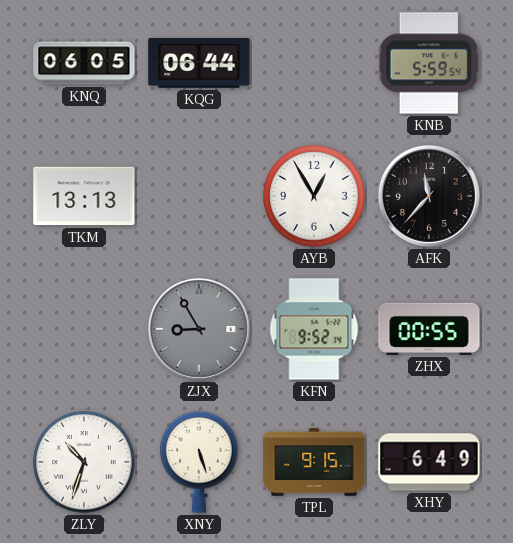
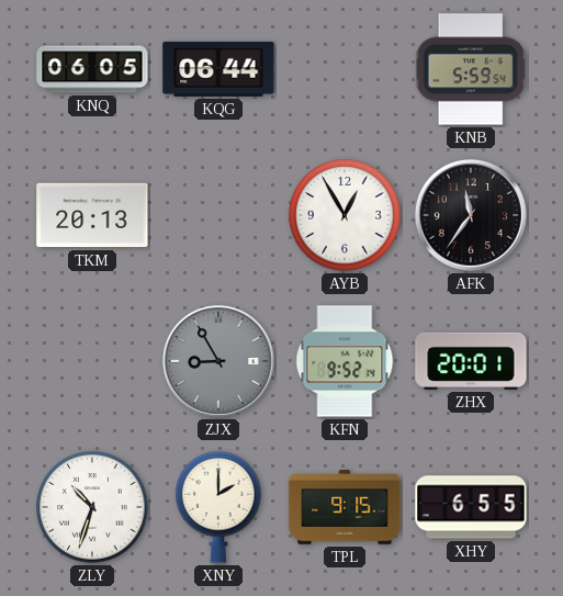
TKM: 13:13 -> 20:13
AFK: 11:37 -> 11:36
ZHX: 00:55 -> 20:01
XNY: 5:27 -> 2:00
XHY: 6:49 -> 6:55
